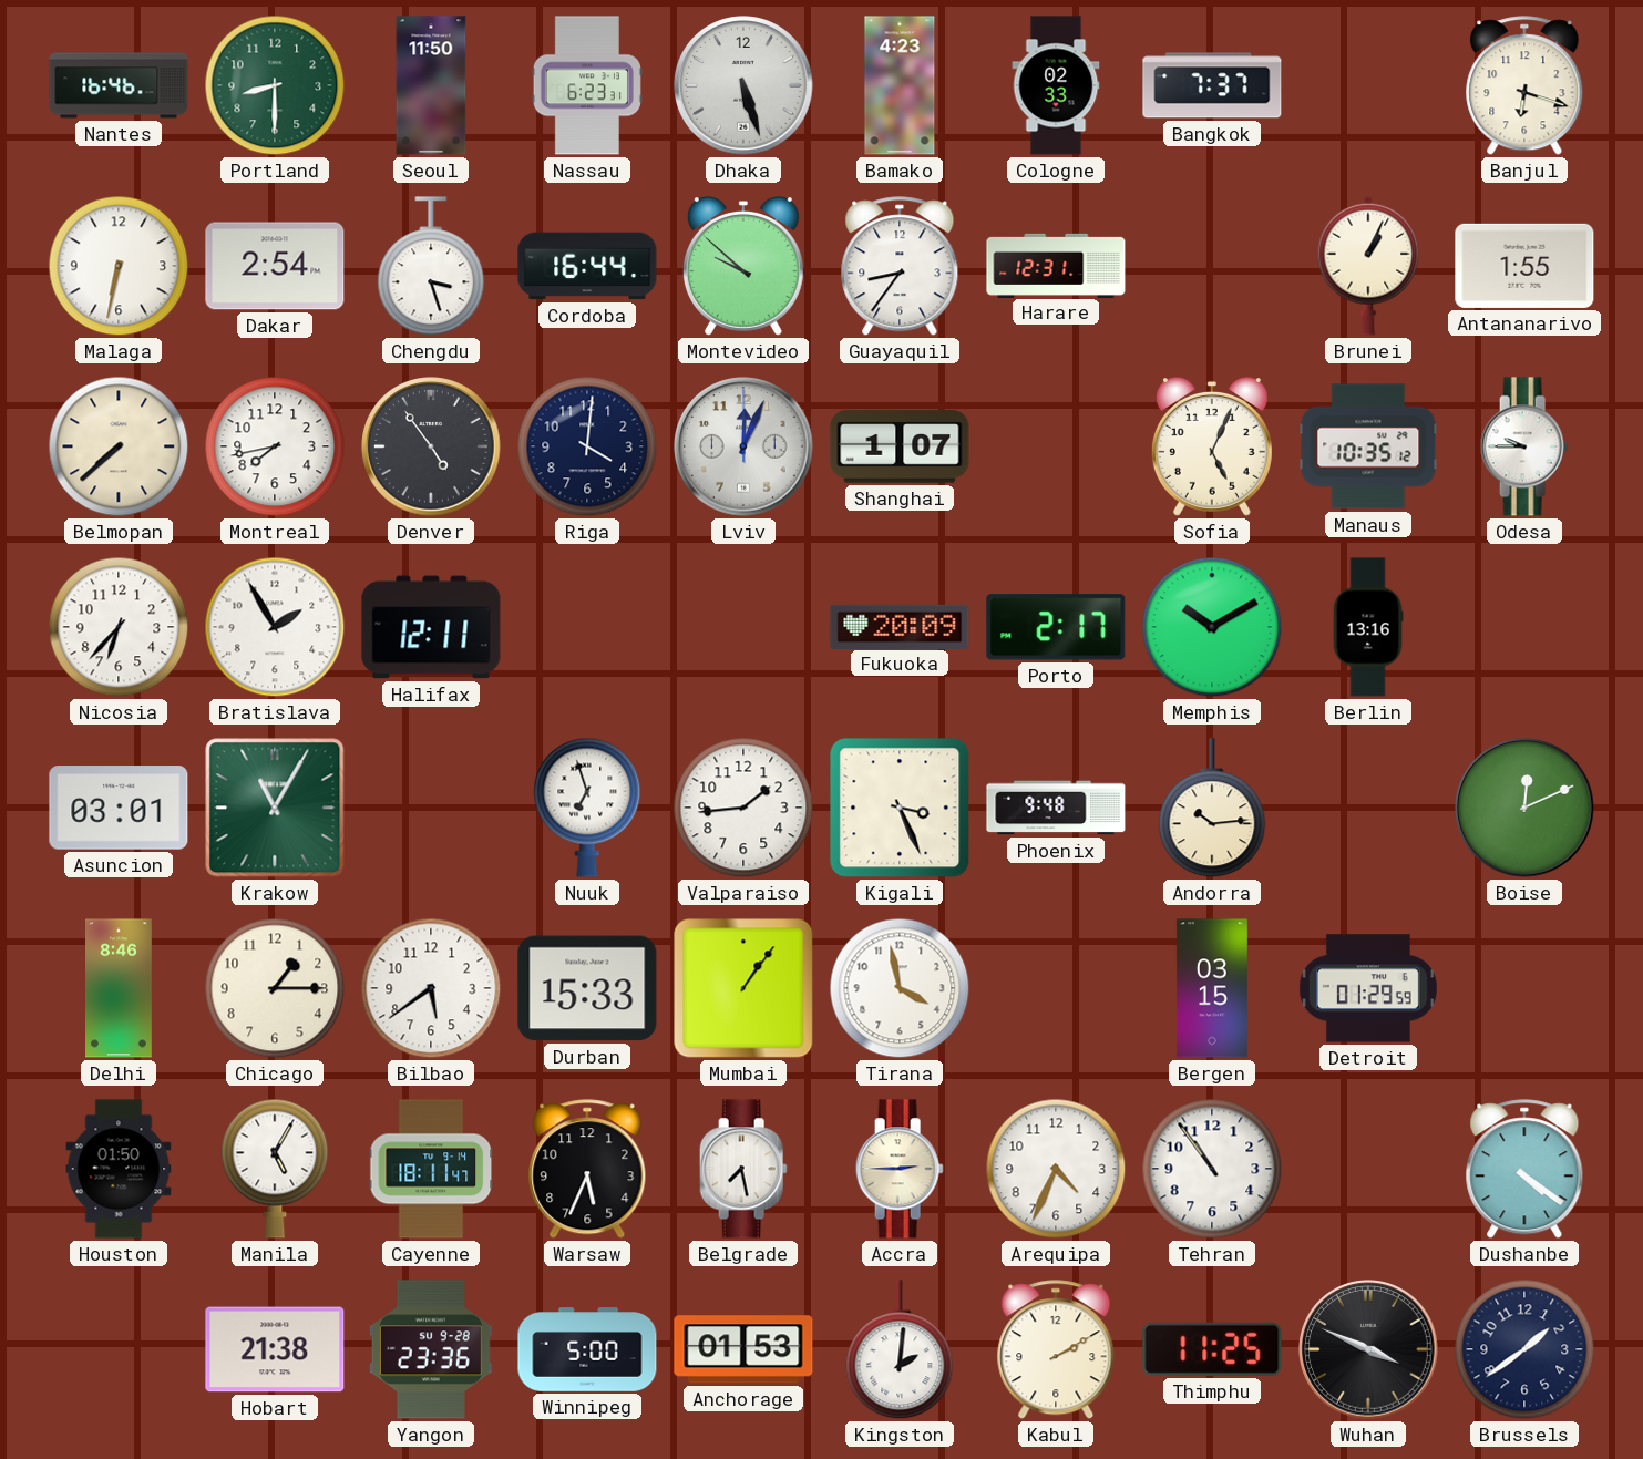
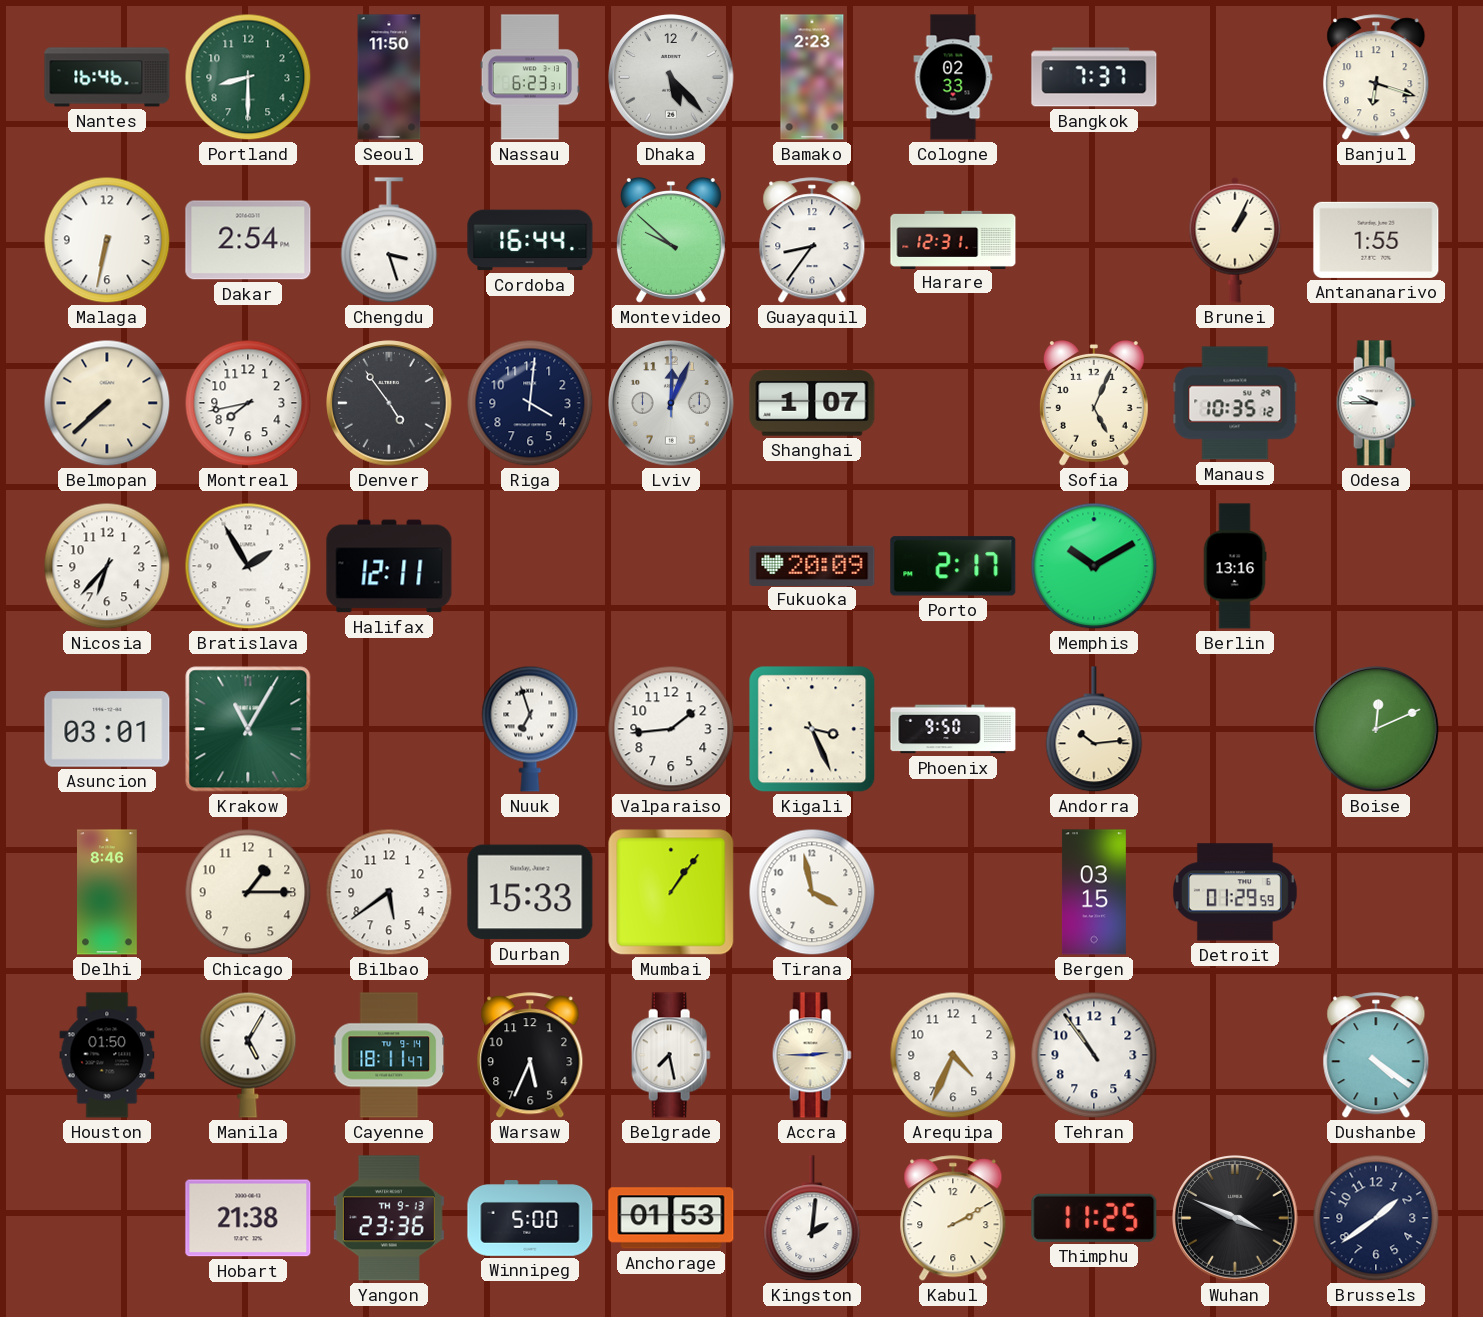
Dhaka: 5:27 -> 5:23
Bamako: 4:23 -> 2:23
Phoenix: 9:48 -> 9:50
Yangon date: SU 9-28 -> TH 9-13
